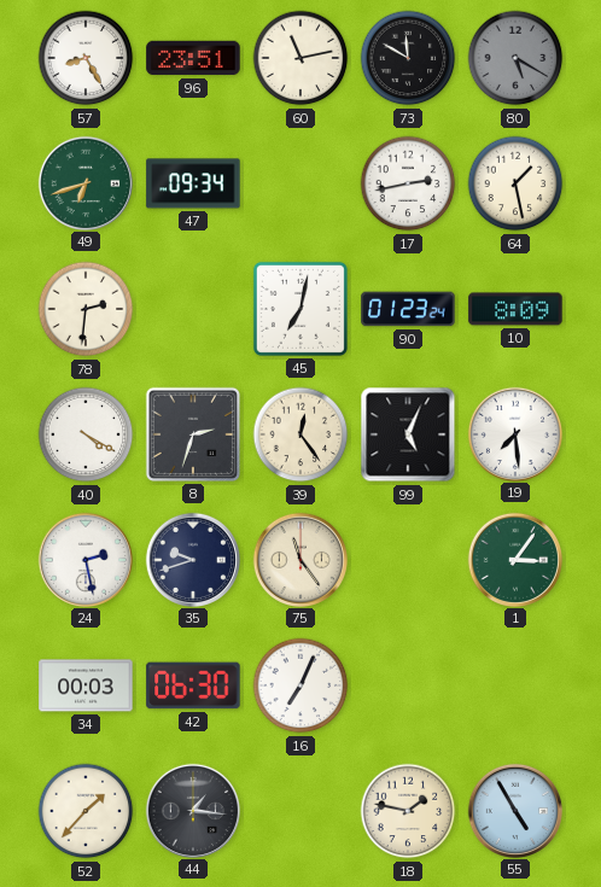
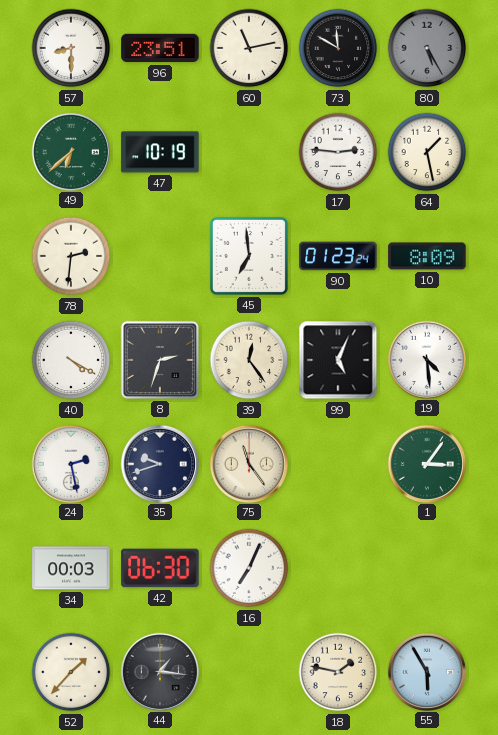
57: 8:25 -> 8:30
80: 5:20 -> 5:25
49: 6:42 -> 6:38
47: 09:34 -> 10:19
17: 2:43 -> 2:46
45: 7:02 -> 6:59
19: 7:29 -> 4:29
55: 4:55 -> 5:55
